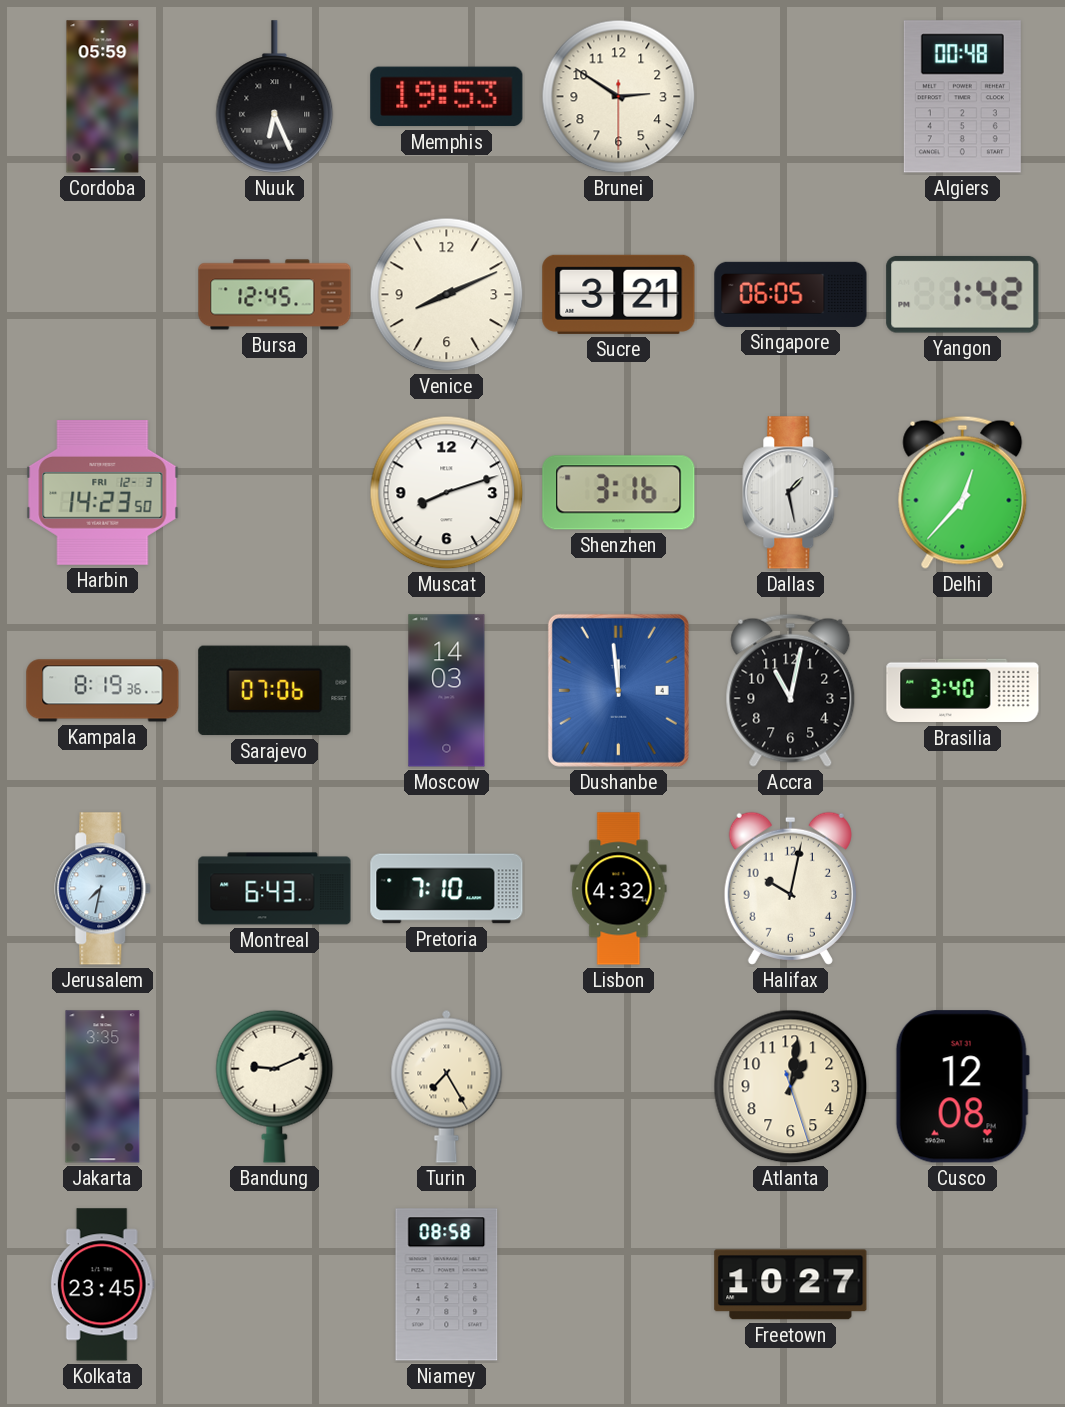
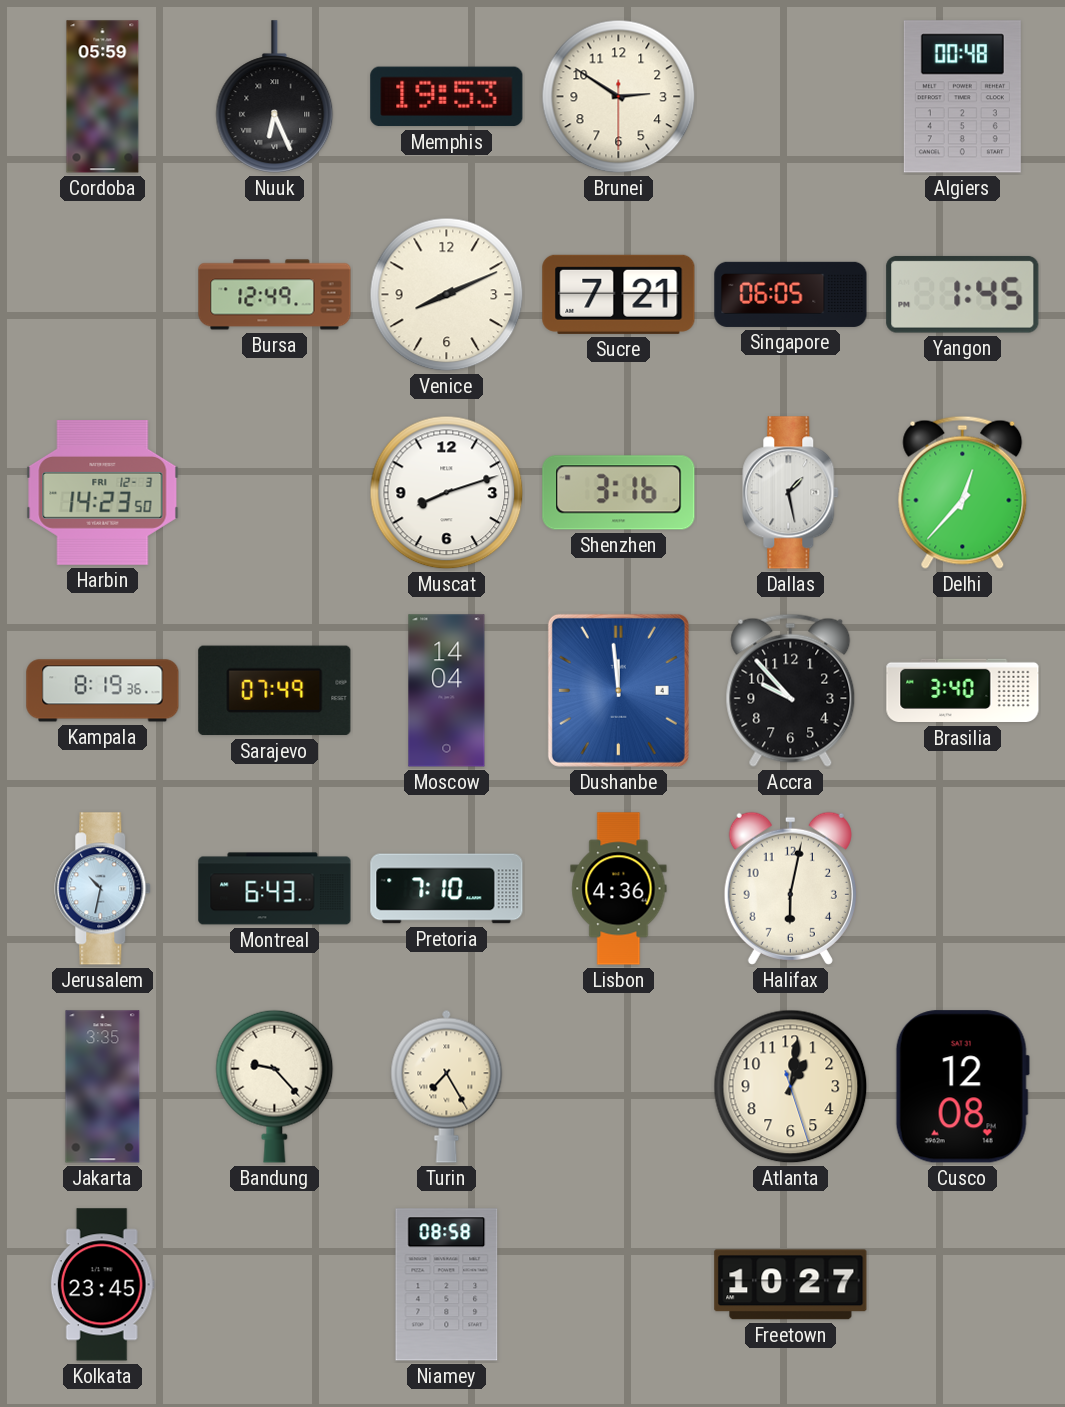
Bursa: 12:45 -> 12:49
Sucre: 3:21 -> 7:21
Yangon: 1:42 -> 1:45
Sarajevo: 07:06 -> 07:49
Moscow: 14:03 -> 14:04
Accra: 11:02 -> 9:53
Jerusalem: 7:32 -> 10:32
Lisbon: 4:32 -> 4:36
Halifax: 10:02 -> 6:02
Bandung: 9:11 -> 9:23
